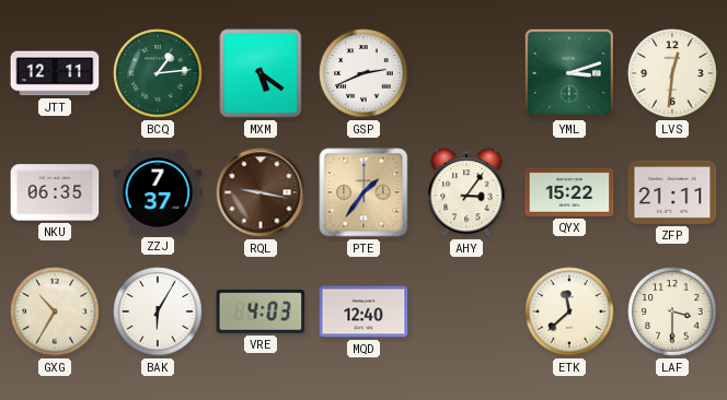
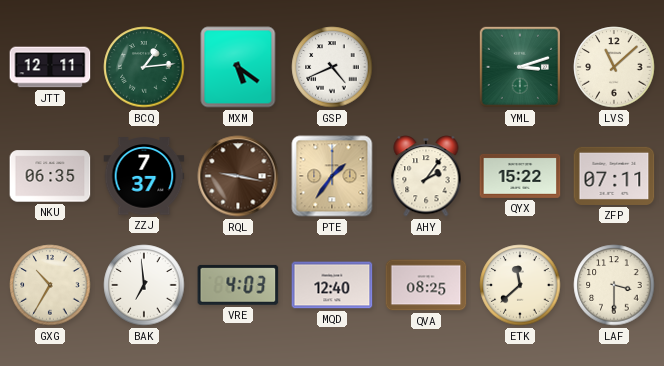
GSP: 2:41 -> 4:41
LVS: 12:31 -> 11:08
AHY: 3:06 -> 2:06
ZFP: 21:11 -> 07:11
BAK: 6:05 -> 6:59
QVA: none -> 08:25
